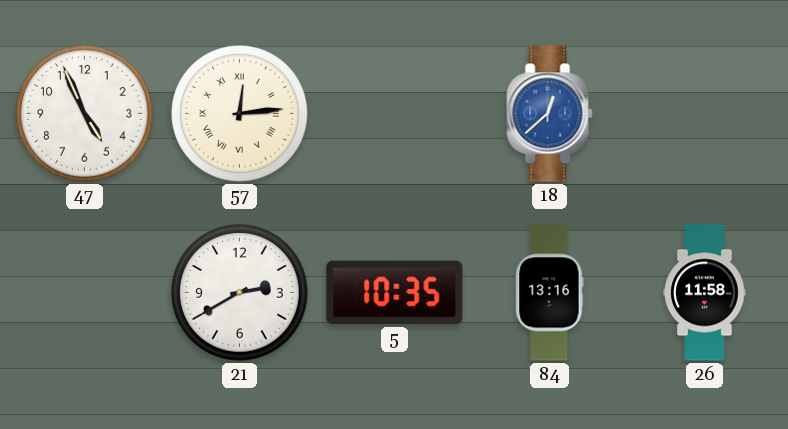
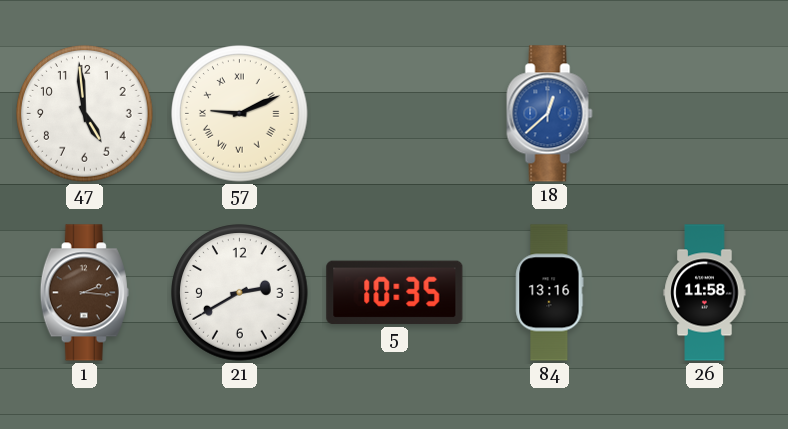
47: 4:56 -> 4:59
57: 12:14 -> 9:11
1: none -> 2:16
